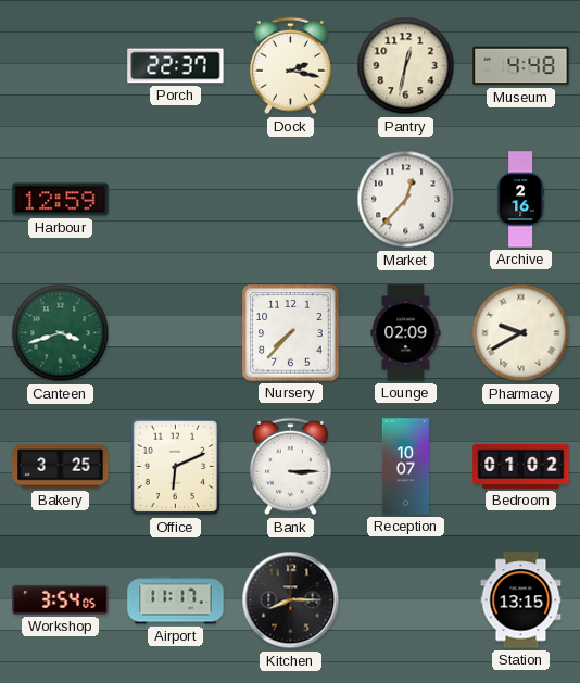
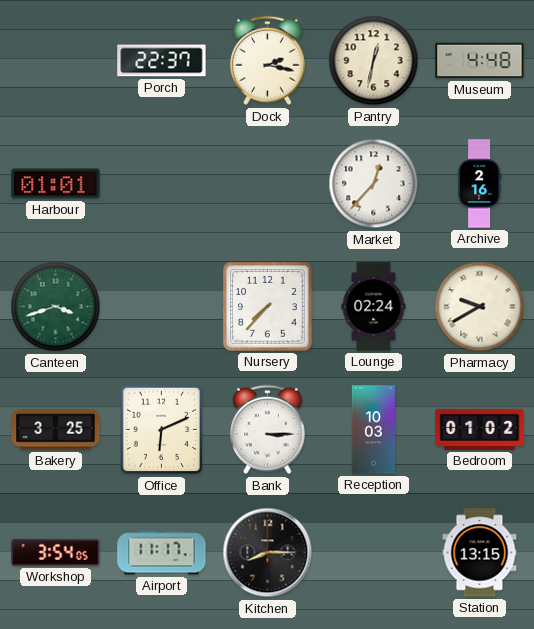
Harbour: 12:59 -> 01:01
Lounge: 02:09 -> 02:24
Reception: 10:07 -> 10:03
